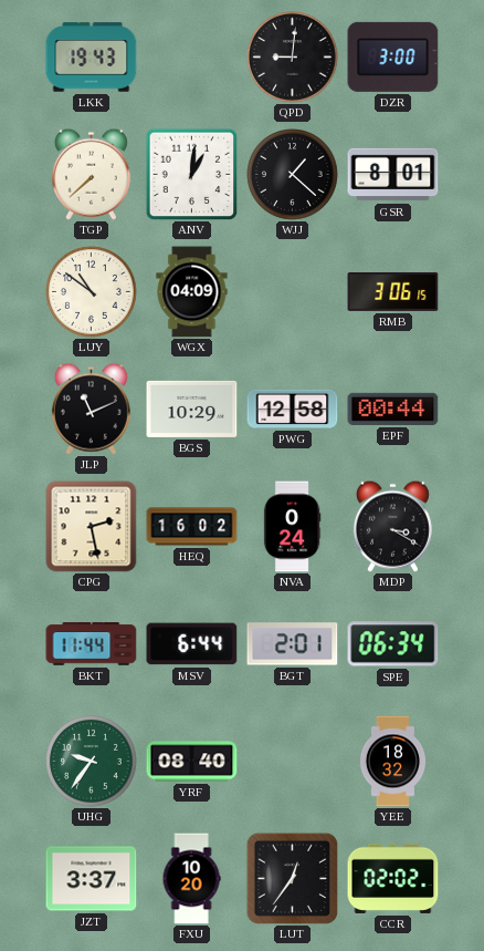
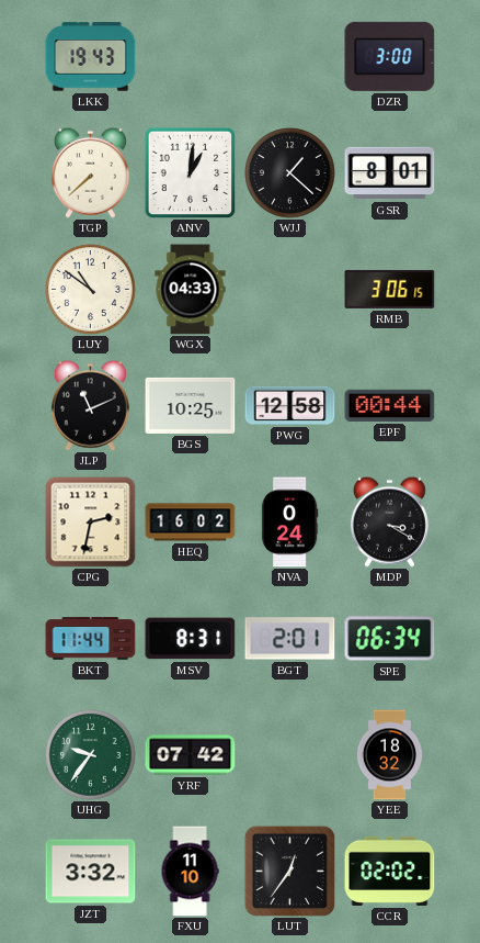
QPD: 9:01 -> none
WGX: 04:09 -> 04:33
BGS: 10:29 -> 10:25
CPG: 2:28 -> 2:32
MSV: 6:44 -> 8:31
YRF: 08:40 -> 07:42
JZT: 3:37 -> 3:32
FXU: 10:20 -> 11:10
